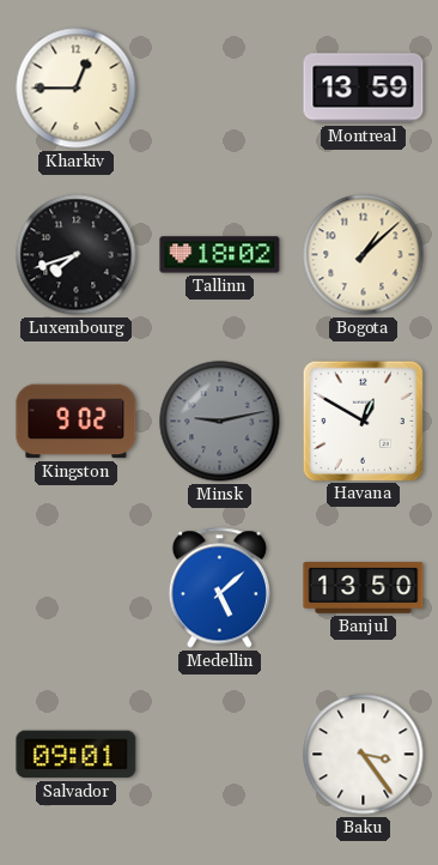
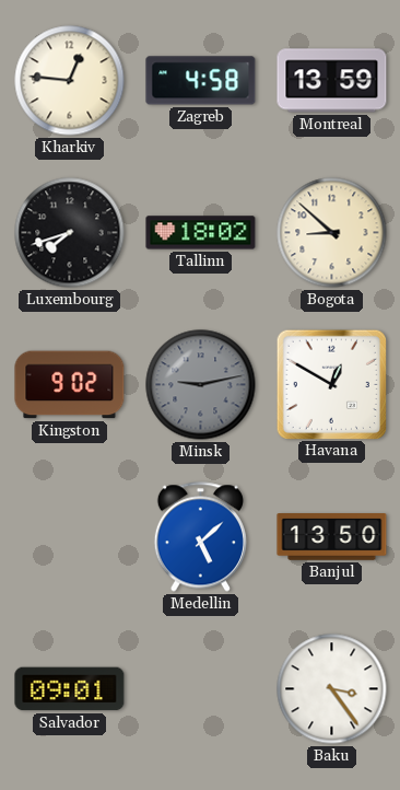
Kharkiv: 12:45 -> 12:46
Zagreb: none -> 4:58
Bogota: 1:08 -> 8:52
